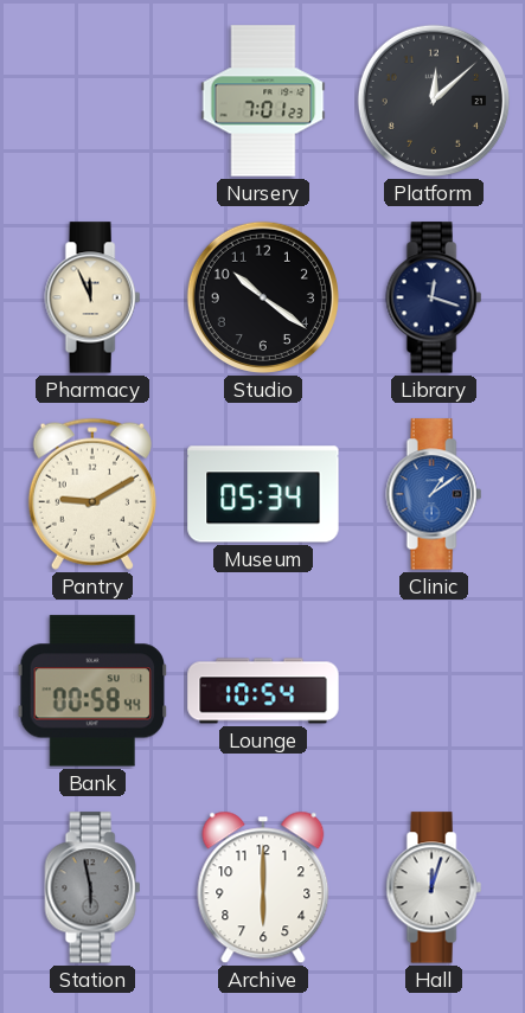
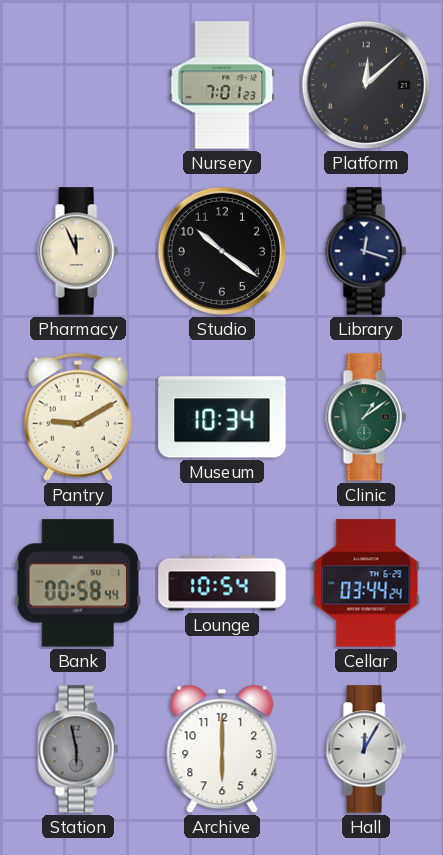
Museum: 05:34 -> 10:34
Clinic dial: blue -> green
Cellar: none -> 03:44
Hall: 12:03 -> 12:05
